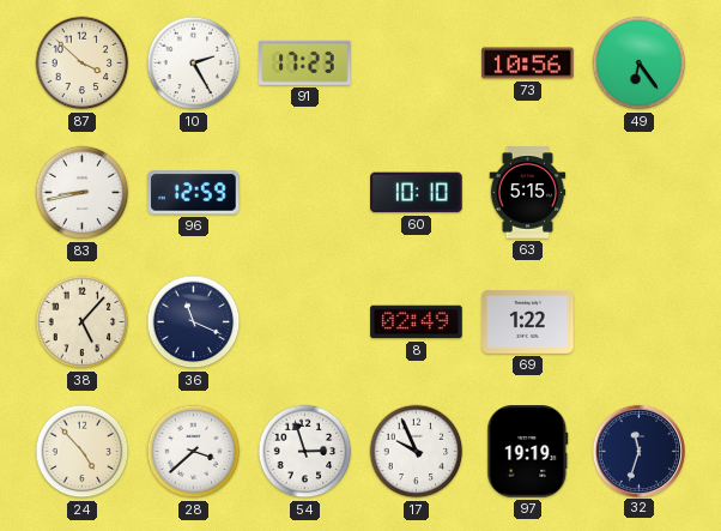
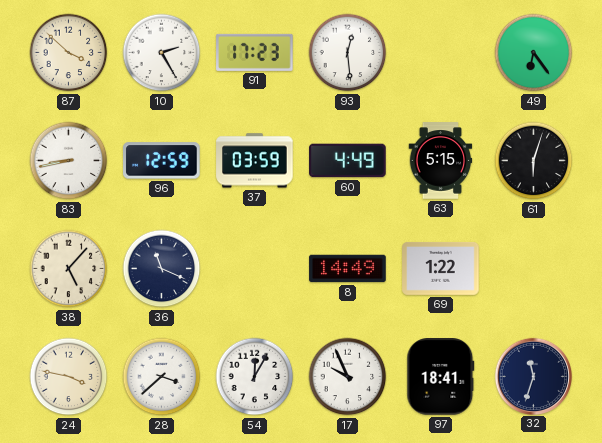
93: none -> 12:29
73: 10:56 -> none
37: none -> 03:59
60: 10:10 -> 4:49
61: none -> 6:03
8: 02:49 -> 14:49
24: 4:53 -> 3:47
54: 2:57 -> 12:05
97: 19:19 -> 18:41
